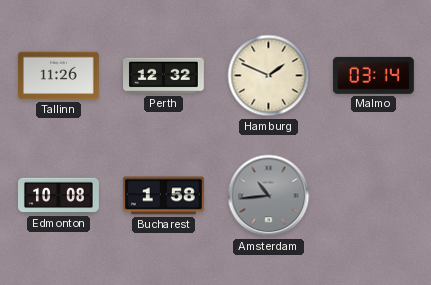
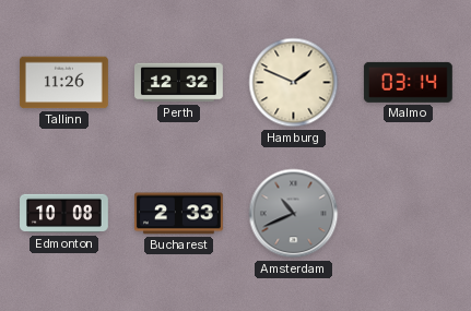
Bucharest: 1:58 -> 2:33
Amsterdam: 10:44 -> 10:41
